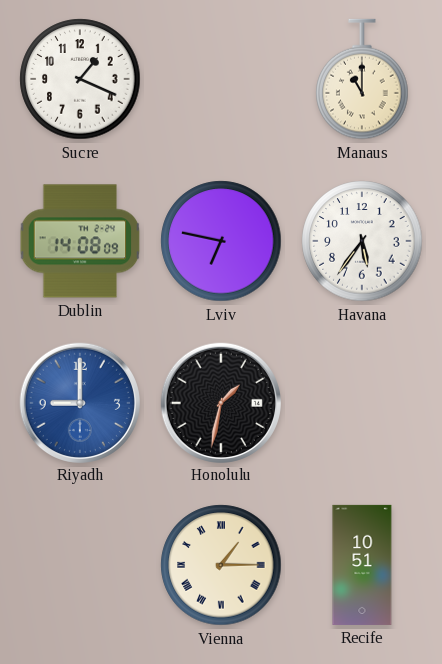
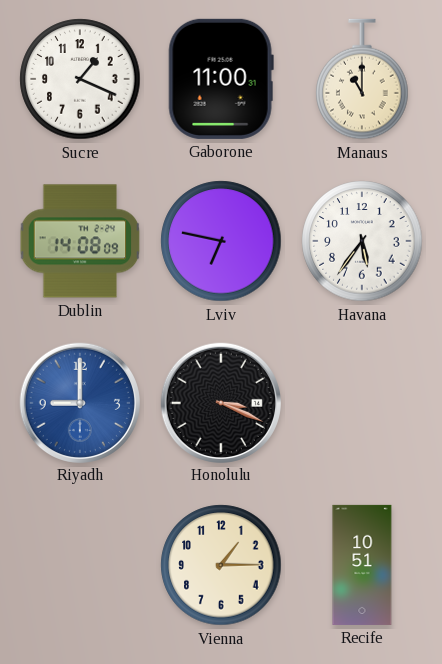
Gaborone: none -> 11:00
Honolulu: 1:32 -> 3:19
Vienna numerals: Roman -> Arabic
